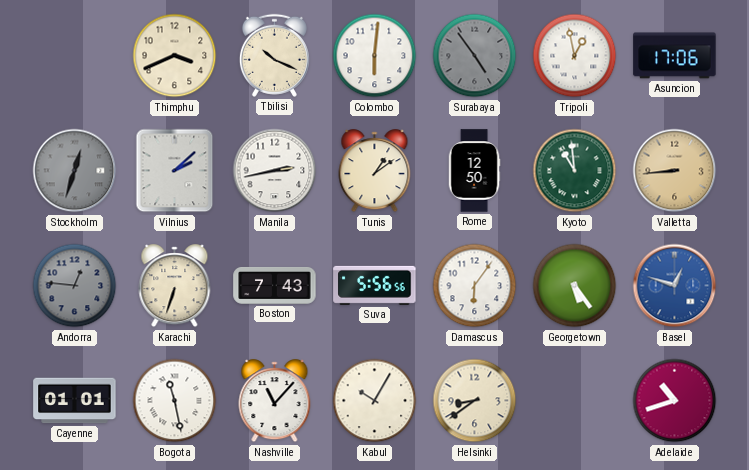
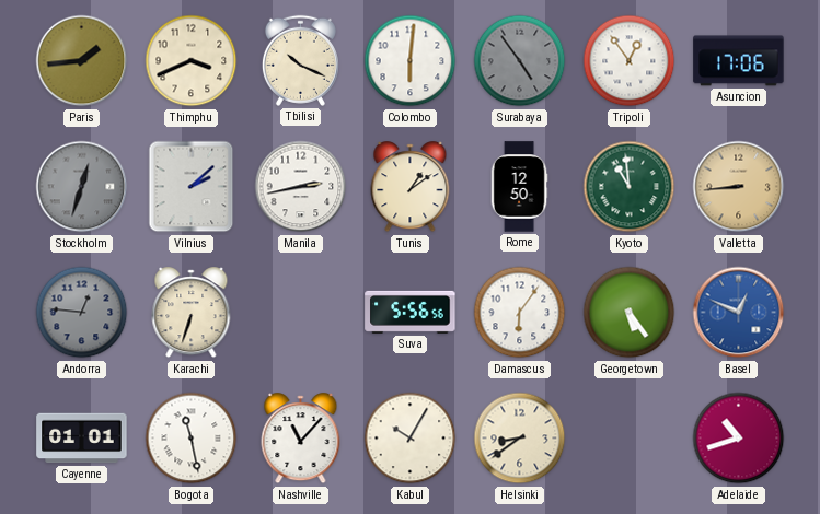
Paris: none -> 1:44
Tripoli: 12:58 -> 12:54
Boston: 7:43 -> none
Basel: 12:48 -> 12:49
